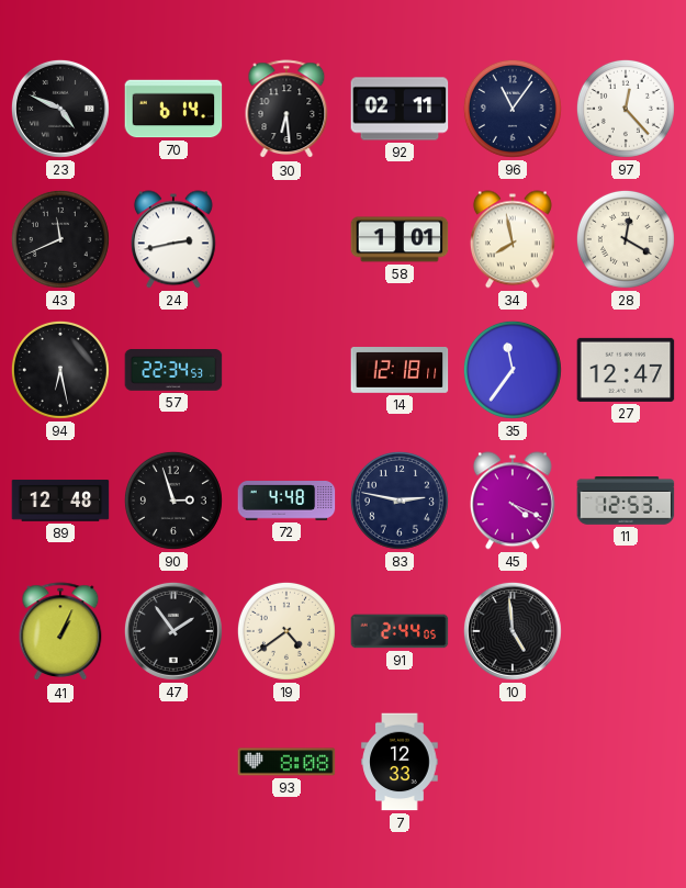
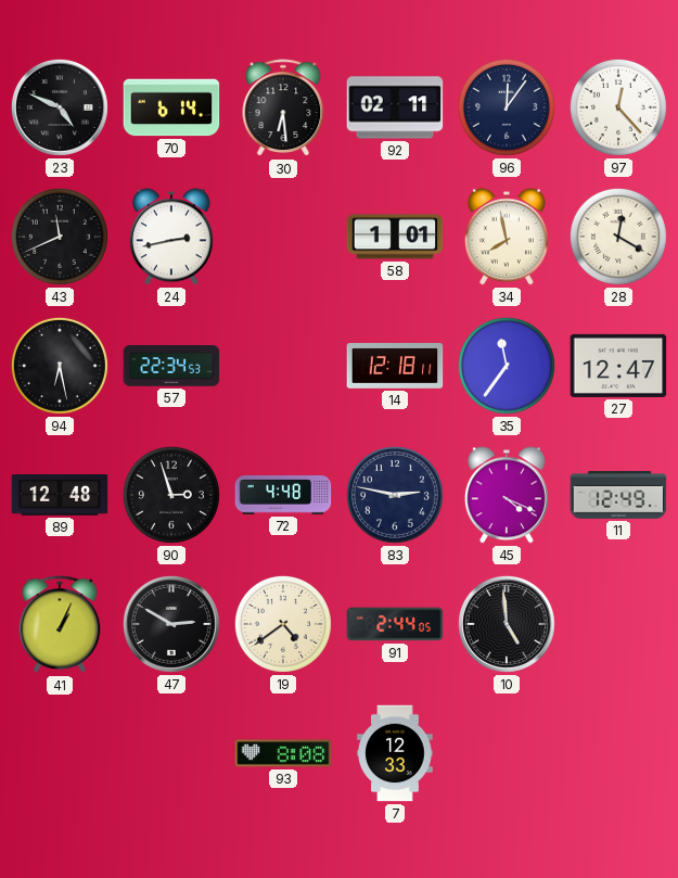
96: 11:06 -> 12:06
11: 12:53 -> 12:49
47: 1:54 -> 2:50
